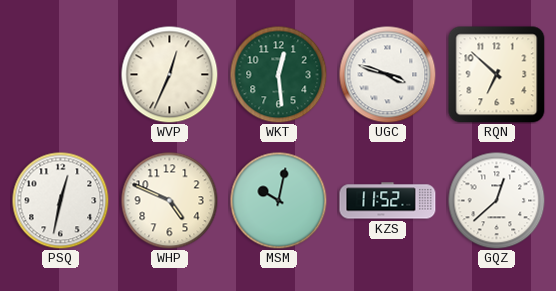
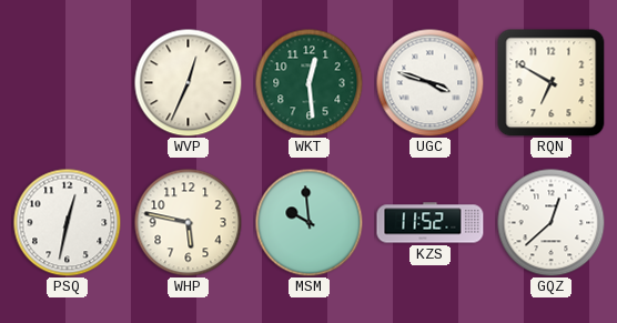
RQN: 6:52 -> 6:50
WHP: 4:49 -> 5:47
MSM: 10:02 -> 9:59
